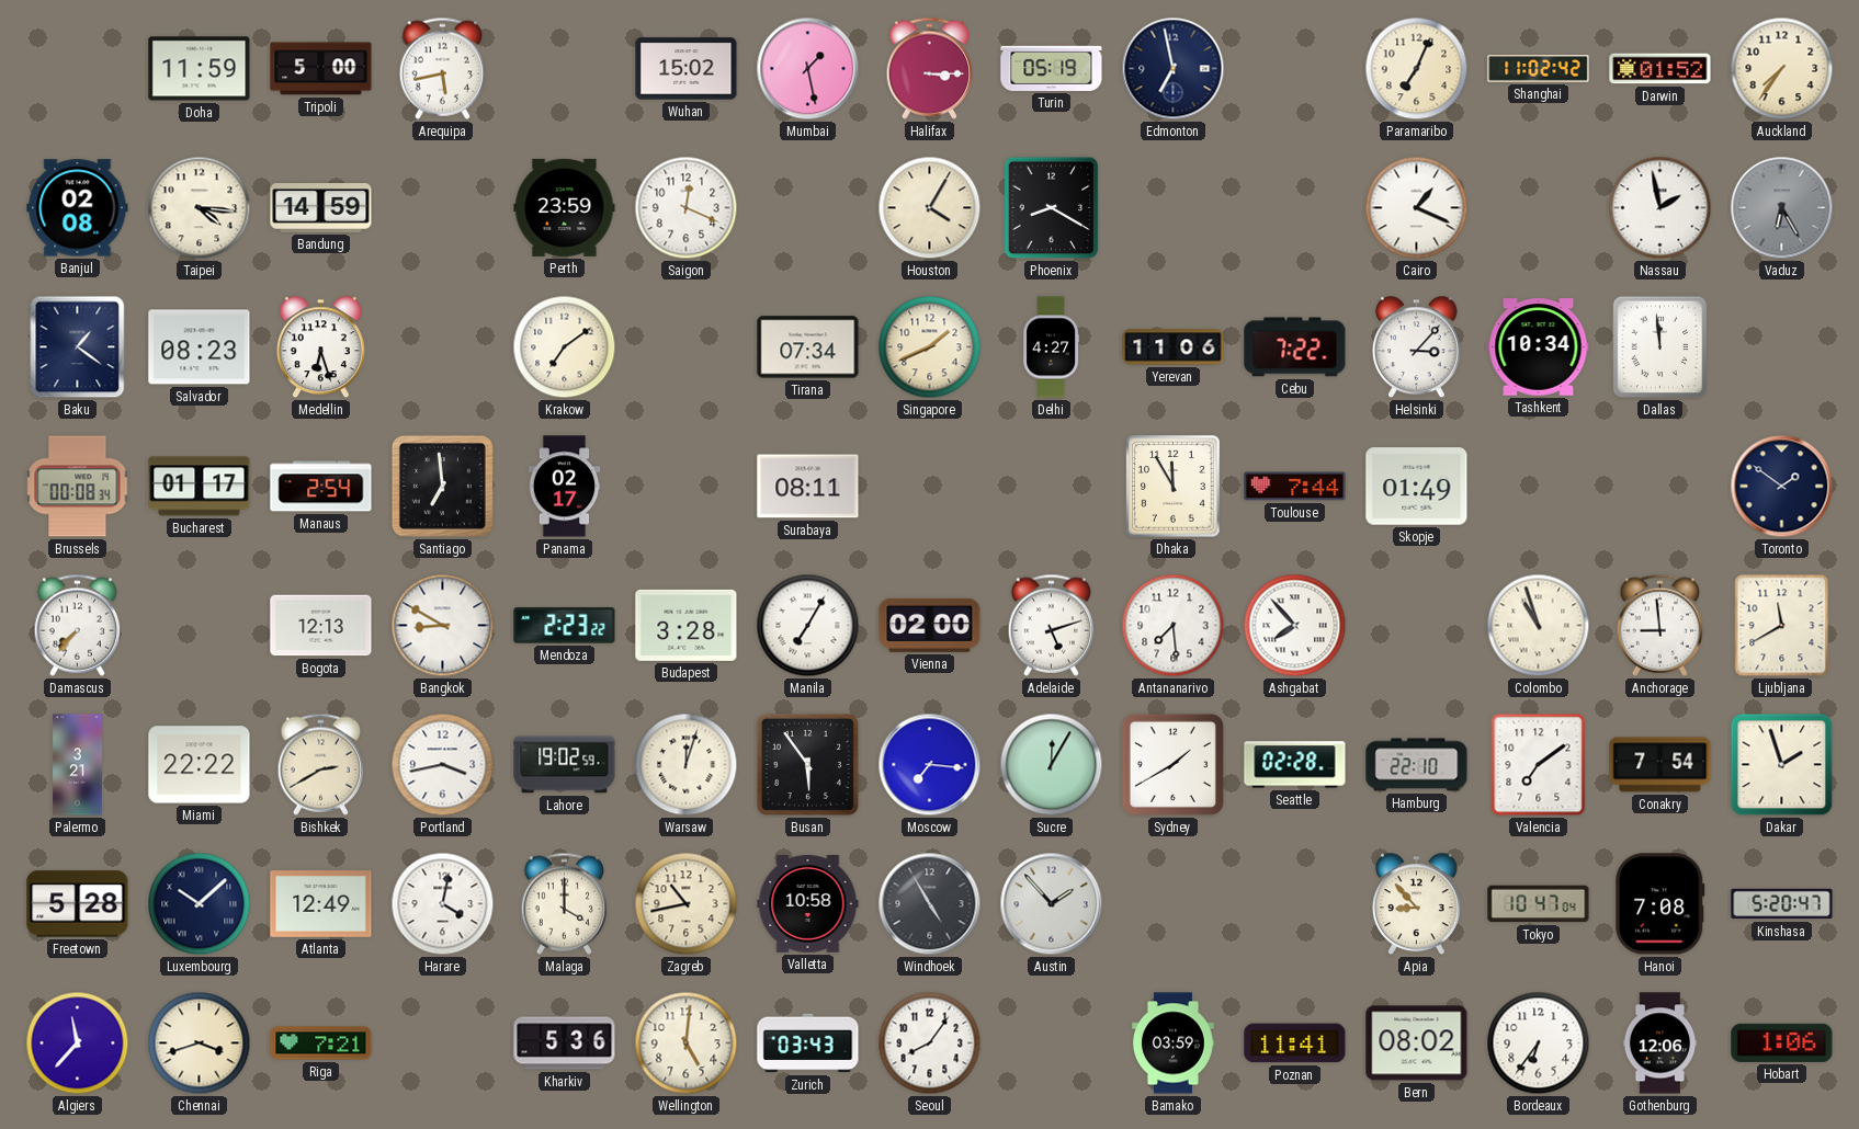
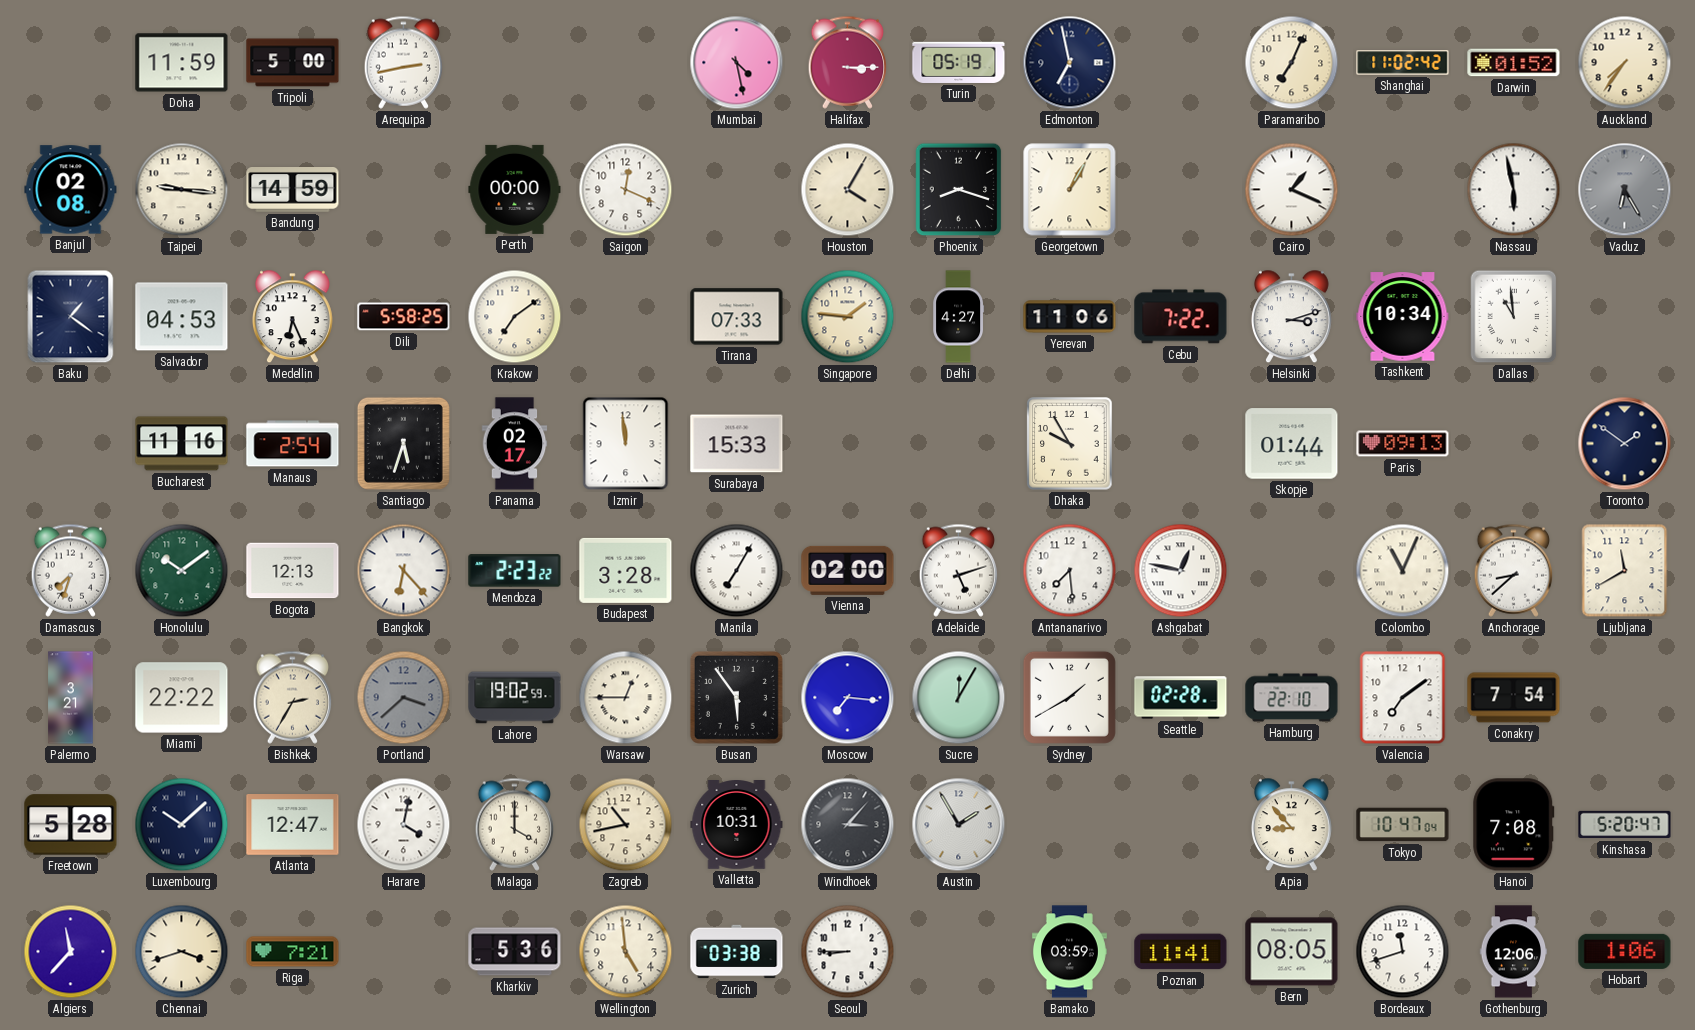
Arequipa: 5:43 -> 2:43
Wuhan: 15:02 -> none
Mumbai: 1:28 -> 4:28
Taipei: 4:16 -> 9:16
Perth: 23:59 -> 00:00
Phoenix: 8:20 -> 8:18
Georgetown: none -> 1:05
Nassau: 1:58 -> 5:58
Salvador: 08:23 -> 04:53
Medellin: 6:27 -> 6:26
Dili: none -> 5:58
Tirana: 07:34 -> 07:33
Singapore: 1:41 -> 1:46
Helsinki: 3:07 -> 3:12
Dallas: 11:59 -> 10:59
Brussels: 00:08 -> none
Bucharest: 01:17 -> 11:16
Santiago: 6:59 -> 5:33
Izmir: none -> 11:59
Surabaya: 08:11 -> 15:33
Dhaka: 11:55 -> 9:55
Toulouse: 7:44 -> none
Skopje: 01:49 -> 01:44
Paris: none -> 09:13
Damascus: 7:37 -> 7:33
Honolulu: none -> 10:09
Bangkok: 8:50 -> 6:23
Ashgabat: 7:53 -> 12:47
Colombo: 10:57 -> 11:04
Anchorage: 8:59 -> 8:38
Bishkek: 2:40 -> 2:35
Portland: 3:43 -> 3:38
Portland dial: white -> grey
Warsaw: 12:03 -> 12:45
Dakar: 1:57 -> none
Atlanta: 12:49 -> 12:47
Valletta: 10:58 -> 10:31
Windhoek: 4:55 -> 3:07
Austin: 1:53 -> 1:55
Wellington: 5:01 -> 4:59
Zurich: 03:43 -> 03:38
Seoul: 8:06 -> 8:45
Bern: 08:02 -> 08:05
Bordeaux: 6:36 -> 11:42
